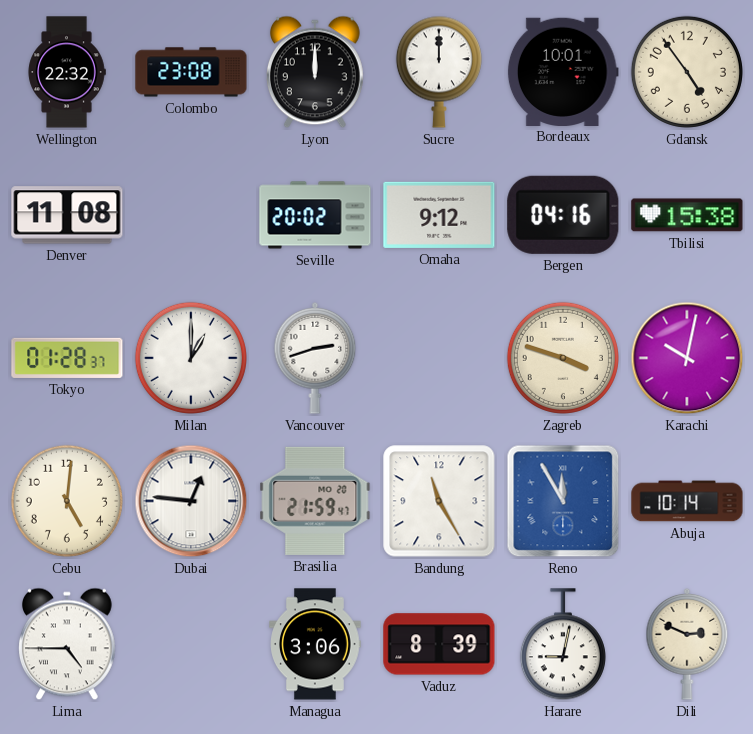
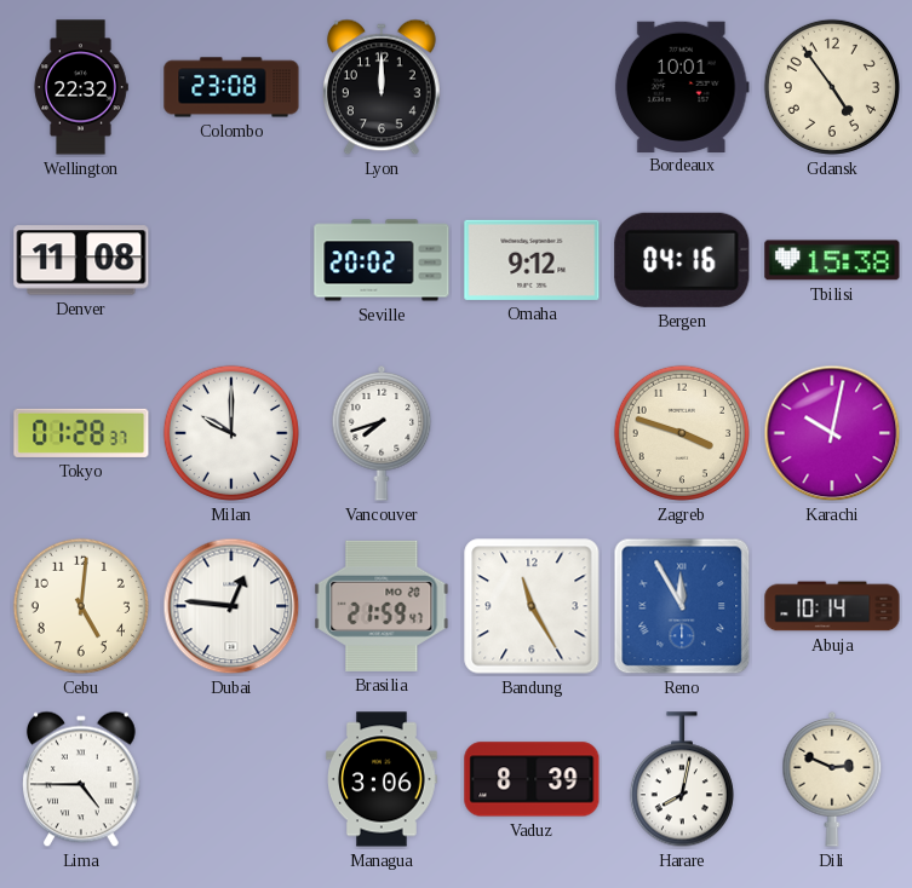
Sucre: 12:00 -> none
Milan: 1:00 -> 10:00
Vancouver: 2:42 -> 7:42
Harare: 9:02 -> 8:02
